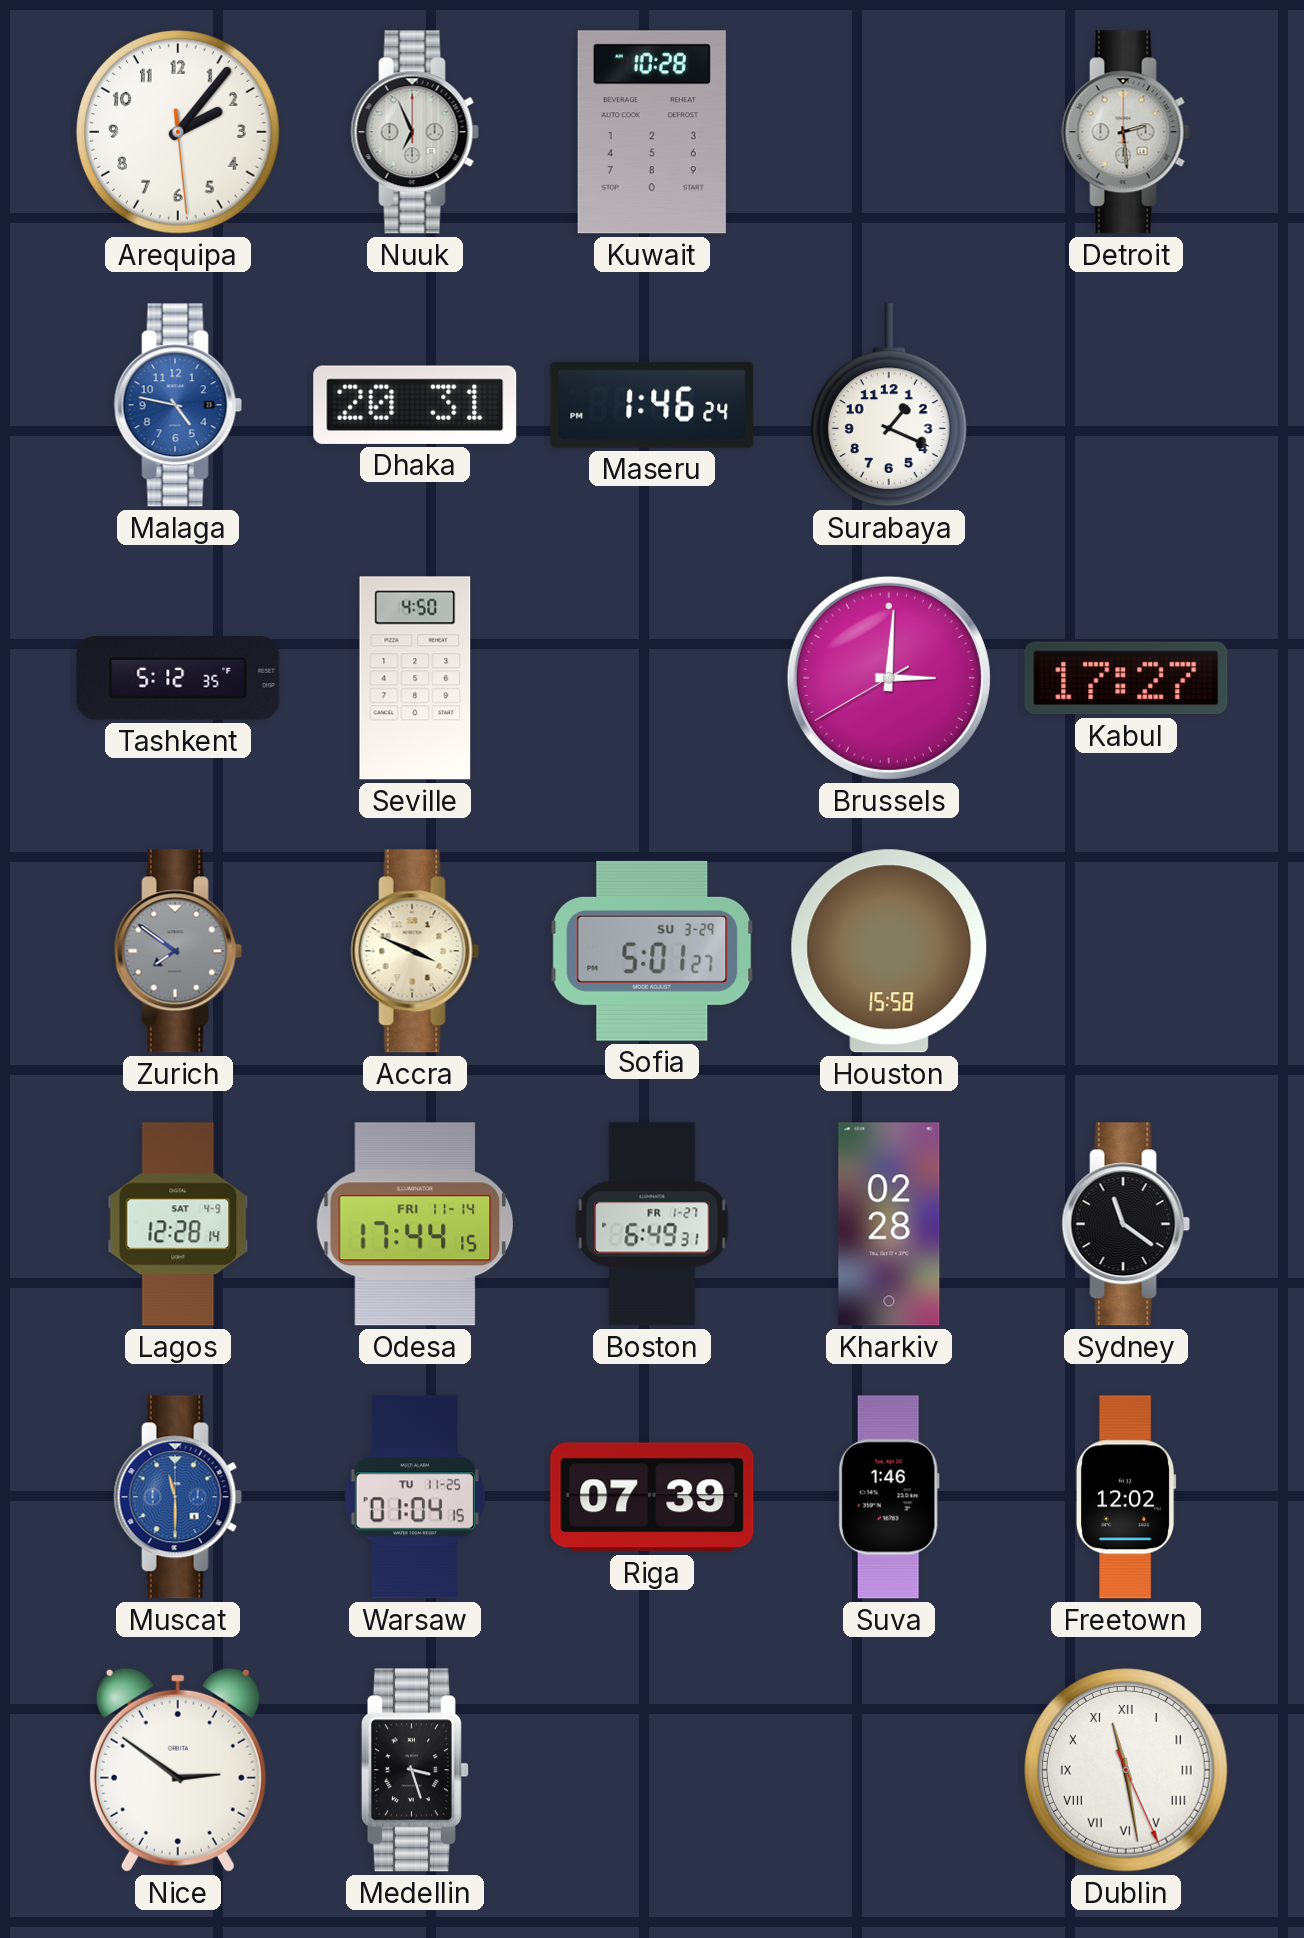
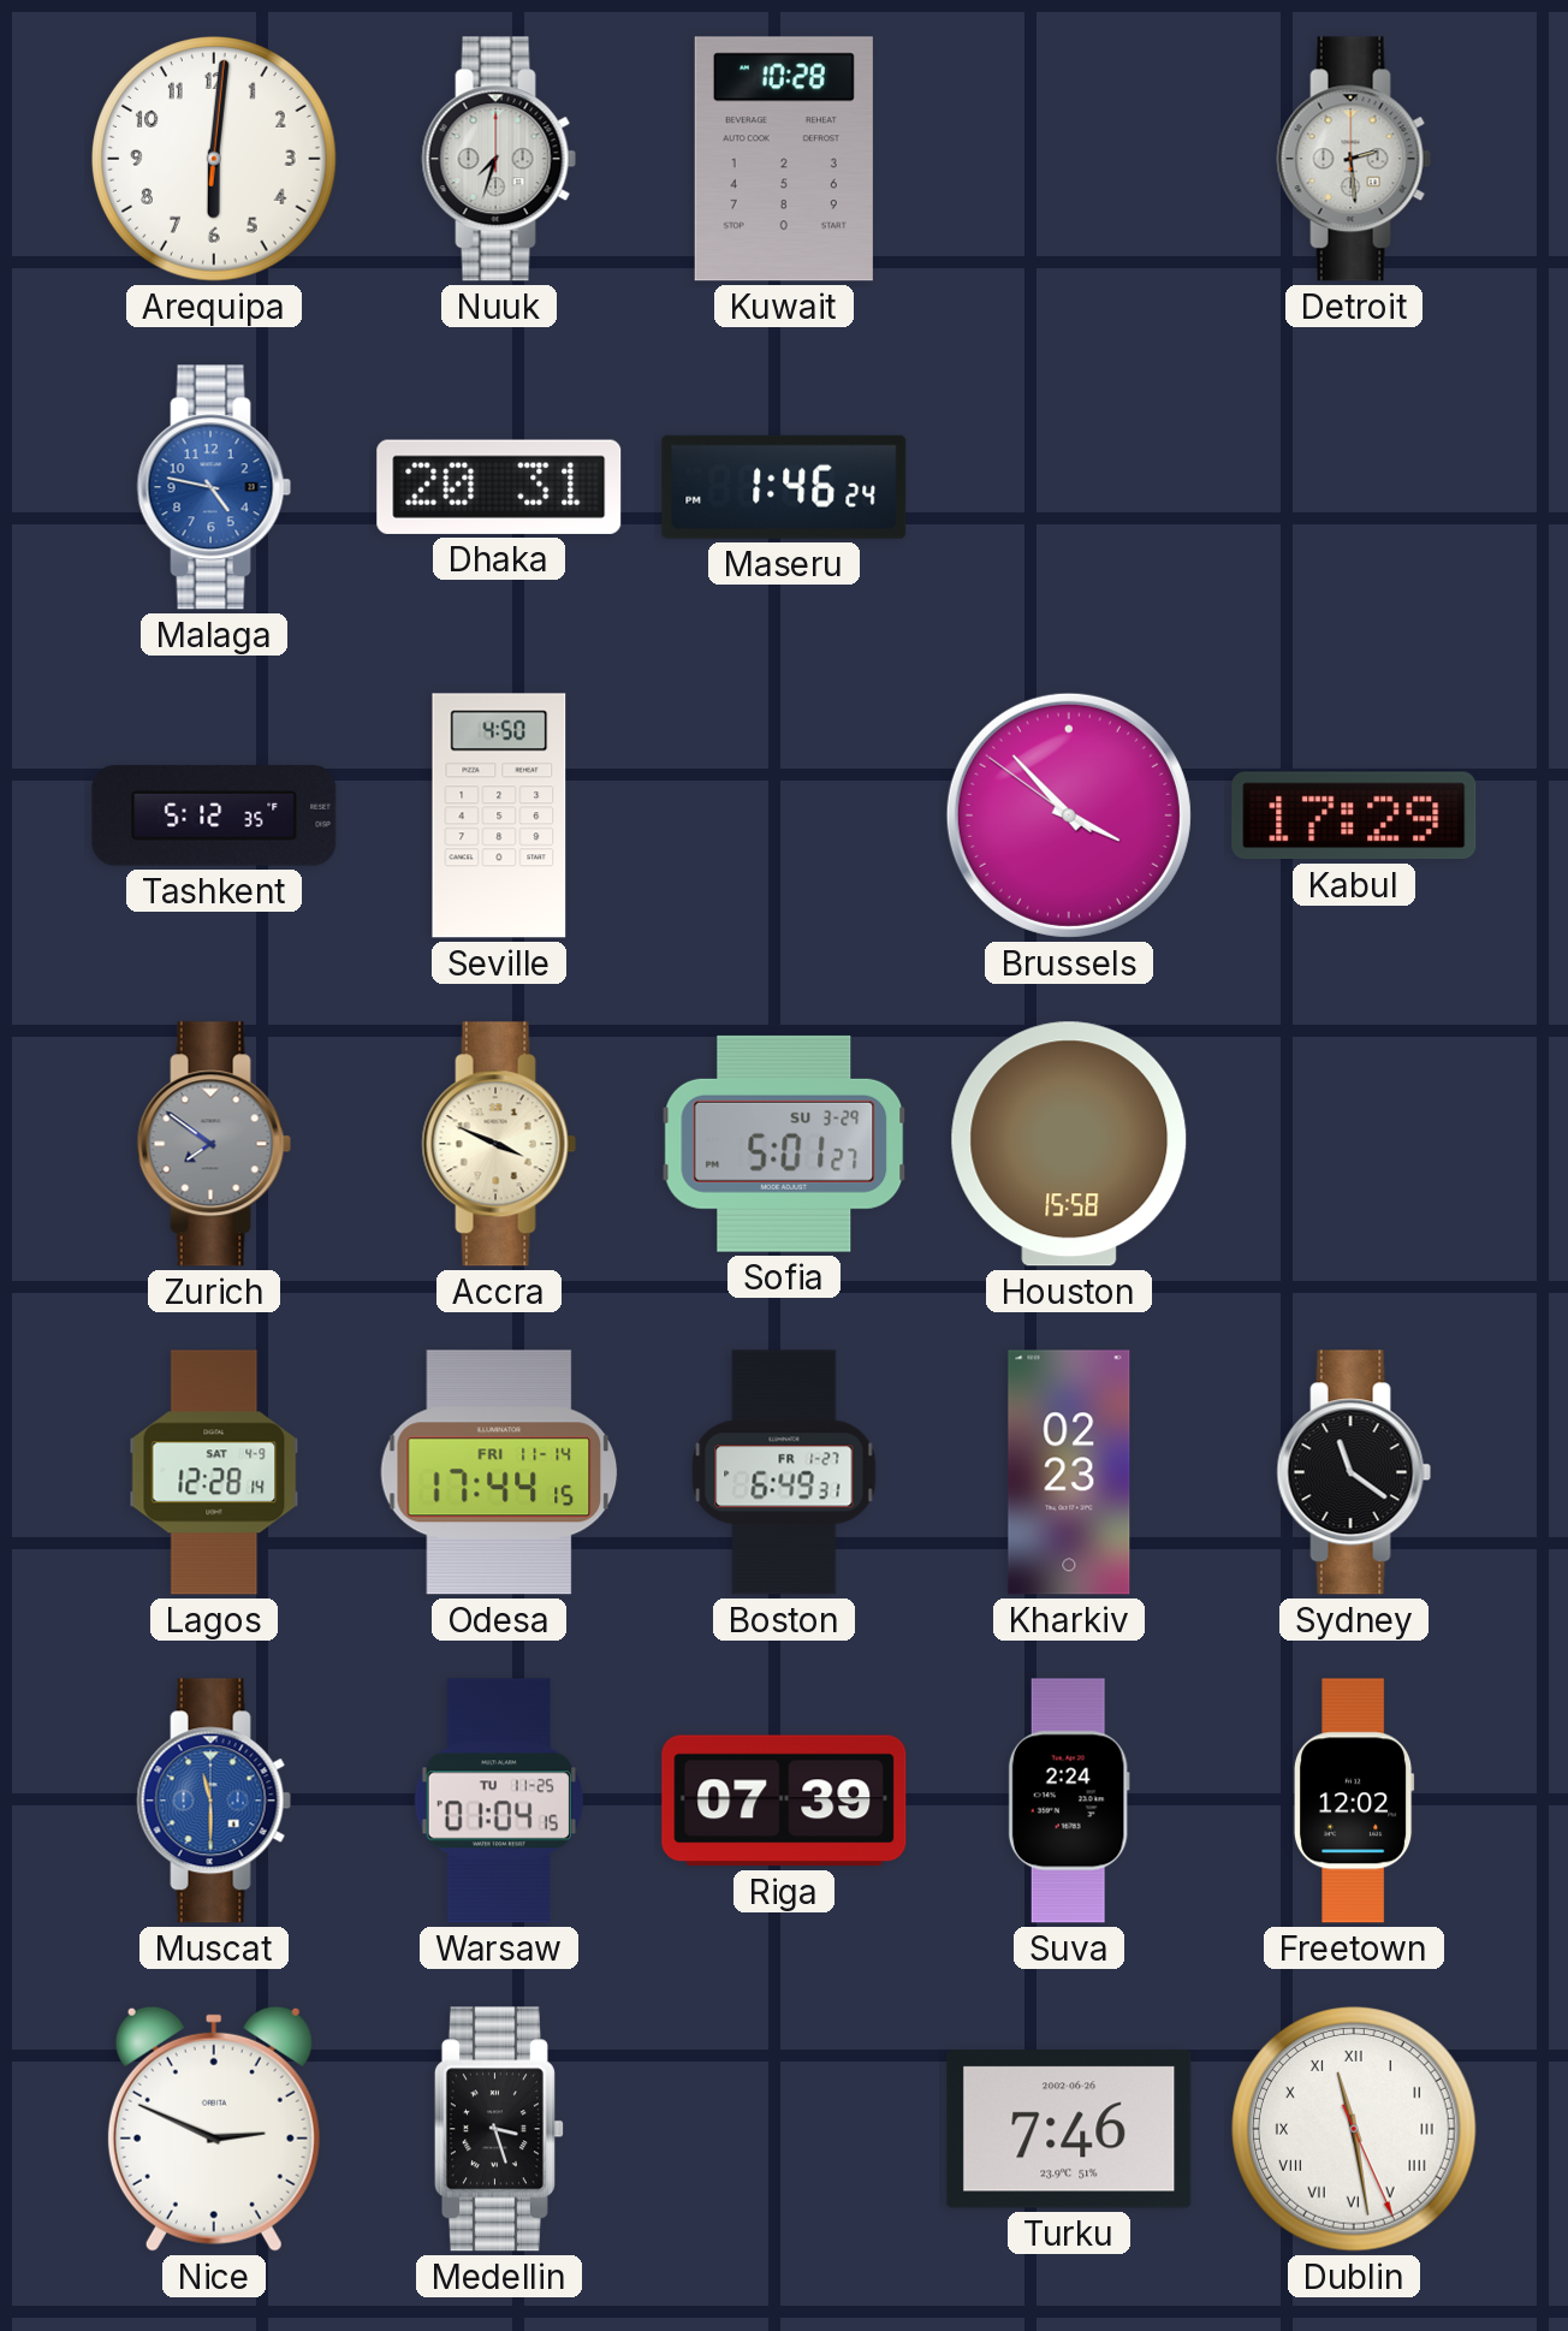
Arequipa: 2:06 -> 6:01
Nuuk: 6:56 -> 7:33
Surabaya: 1:19 -> none
Brussels: 3:00 -> 3:52
Kabul: 17:27 -> 17:29
Kharkiv: 02:28 -> 02:23
Suva: 1:46 -> 2:24
Nice: 2:51 -> 2:49
Turku: none -> 7:46
